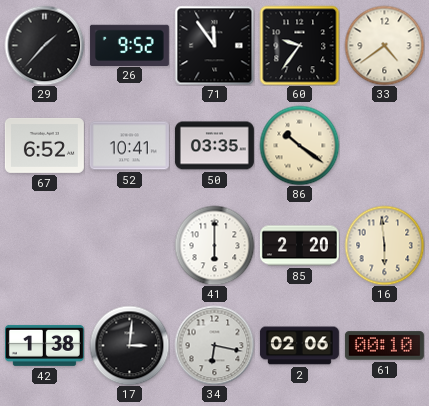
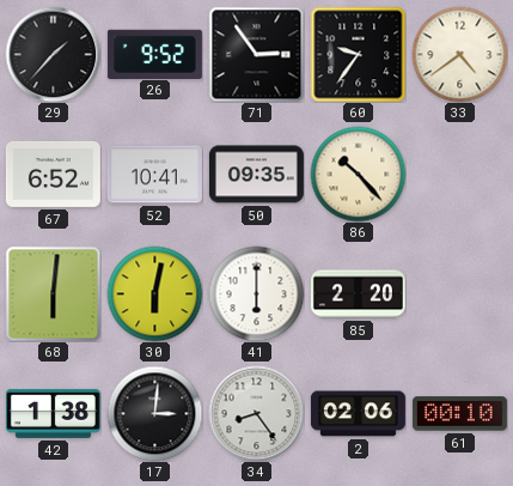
71: 11:54 -> 2:54
50: 03:35 -> 09:35
86: 10:21 -> 10:23
68: none -> 6:01
30: none -> 6:02
16: 5:59 -> none
34: 6:17 -> 8:24
